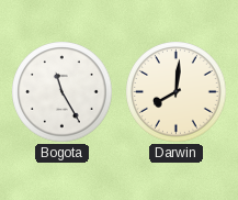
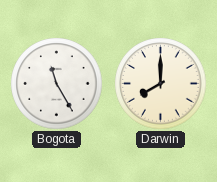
Darwin: 8:01 -> 8:00
